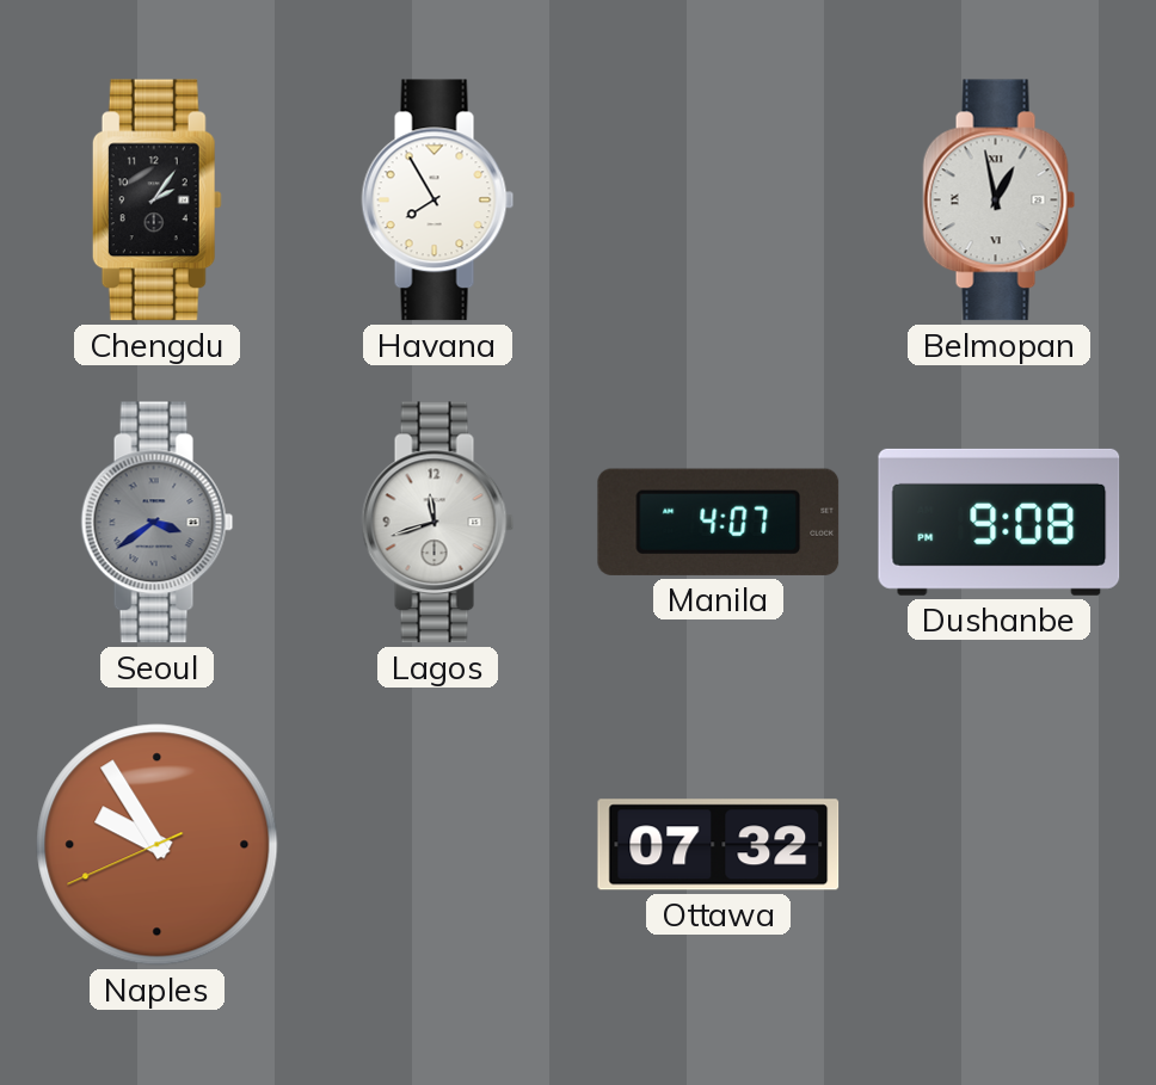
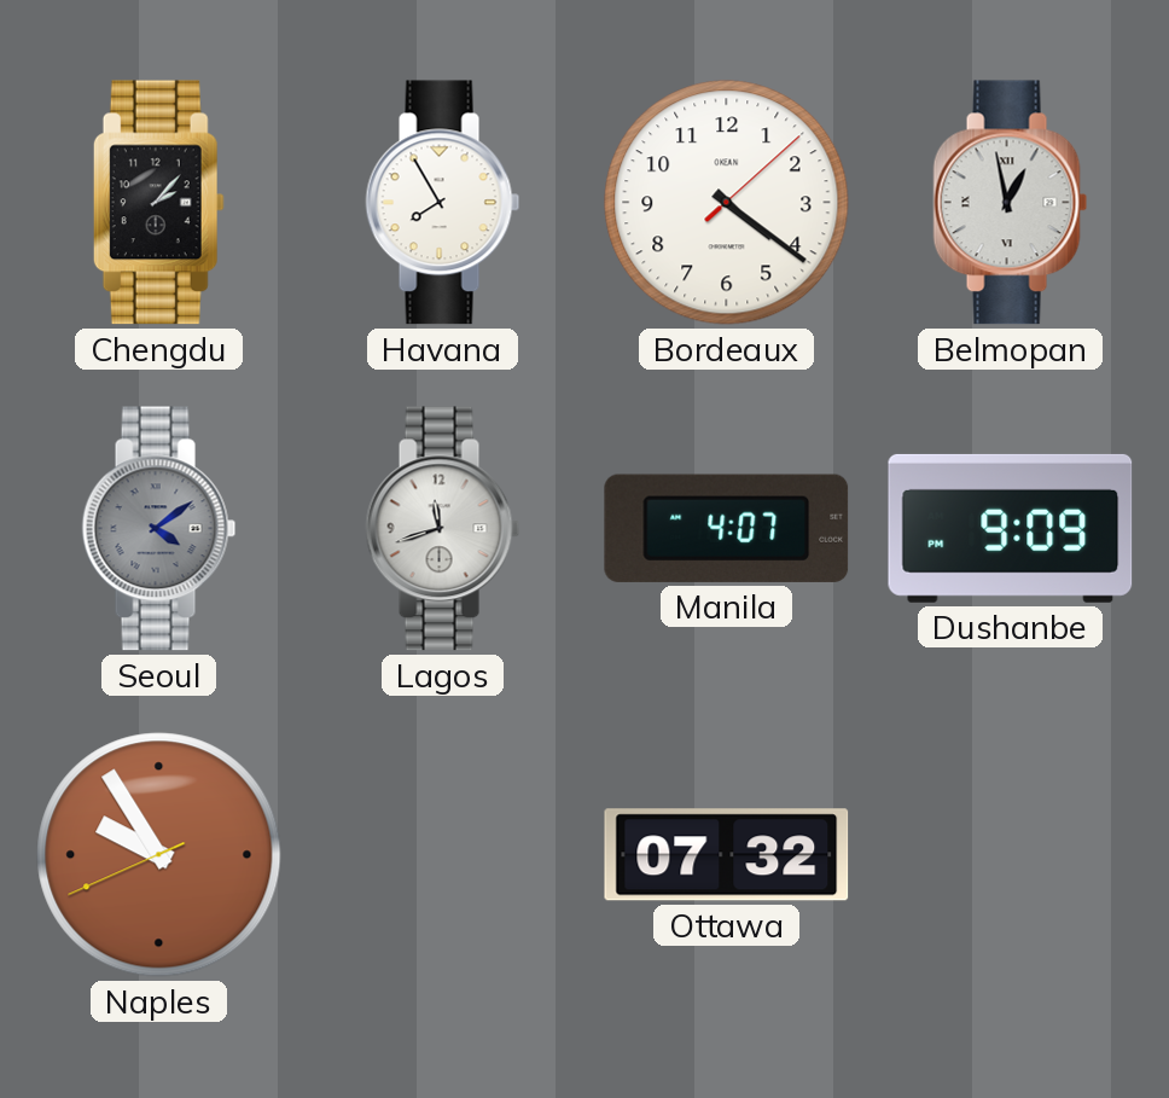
Chengdu: 2:06 -> 2:07
Bordeaux: none -> 4:21
Seoul: 3:39 -> 4:09
Dushanbe: 9:08 -> 9:09
